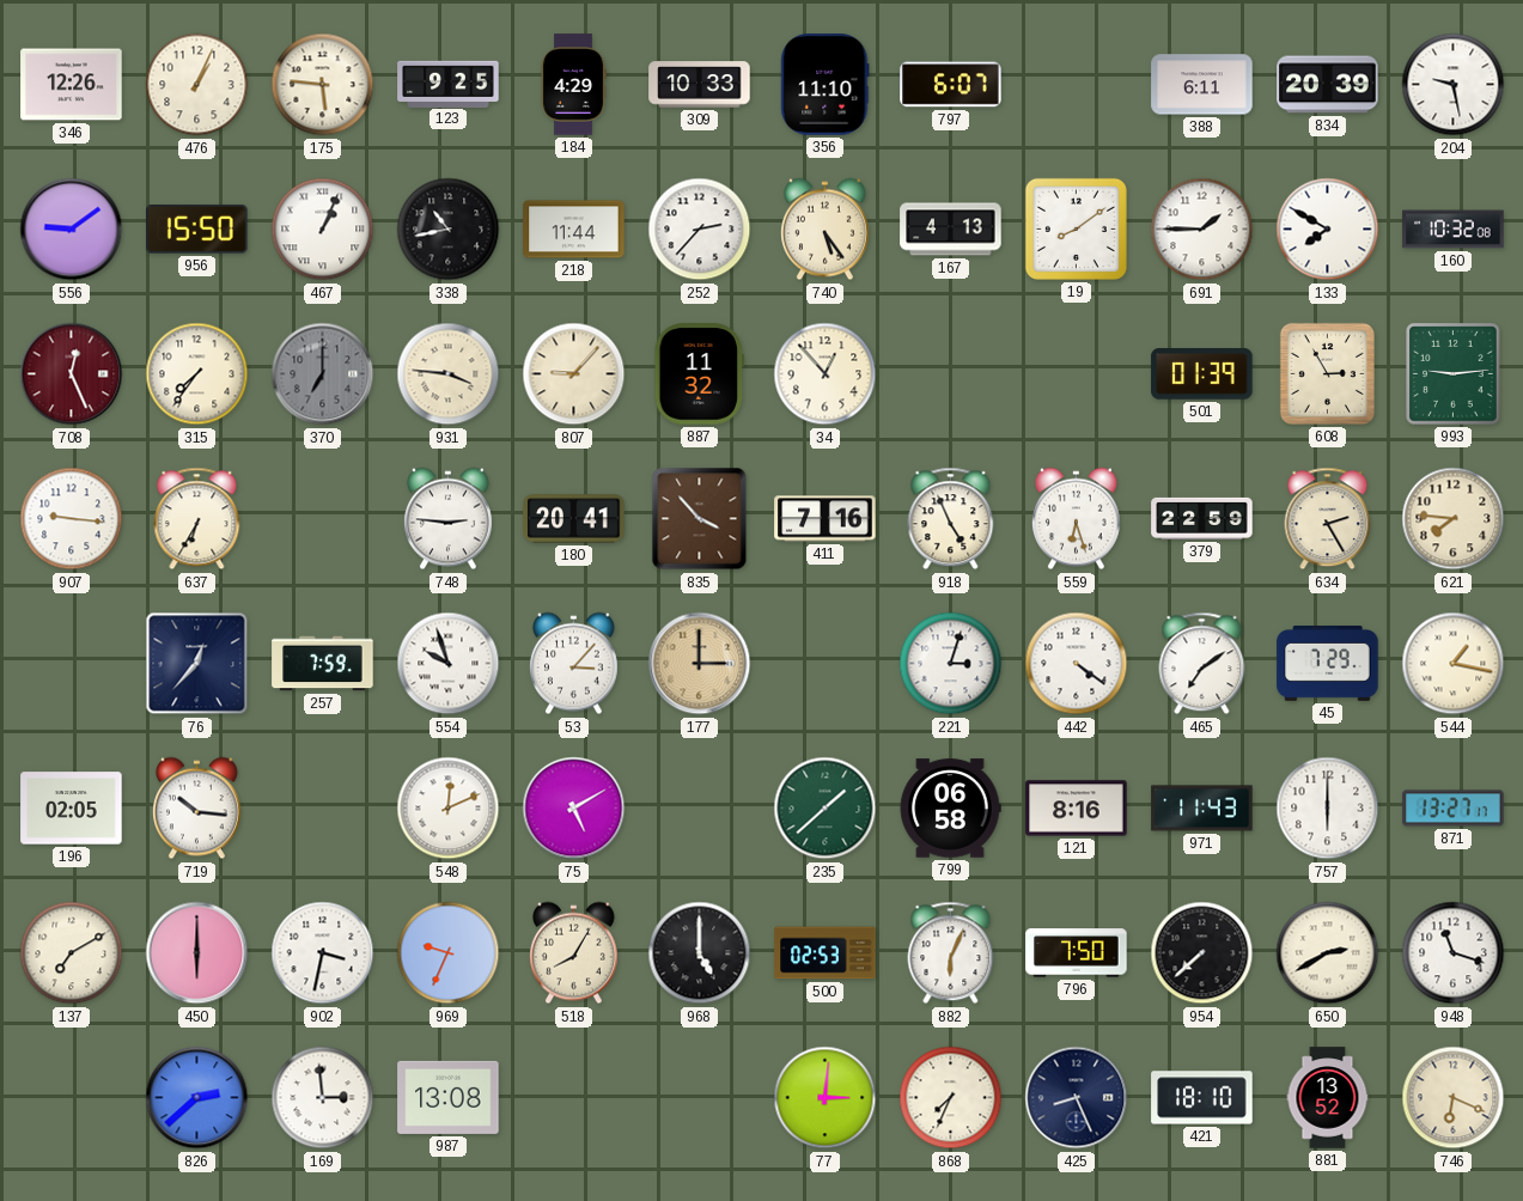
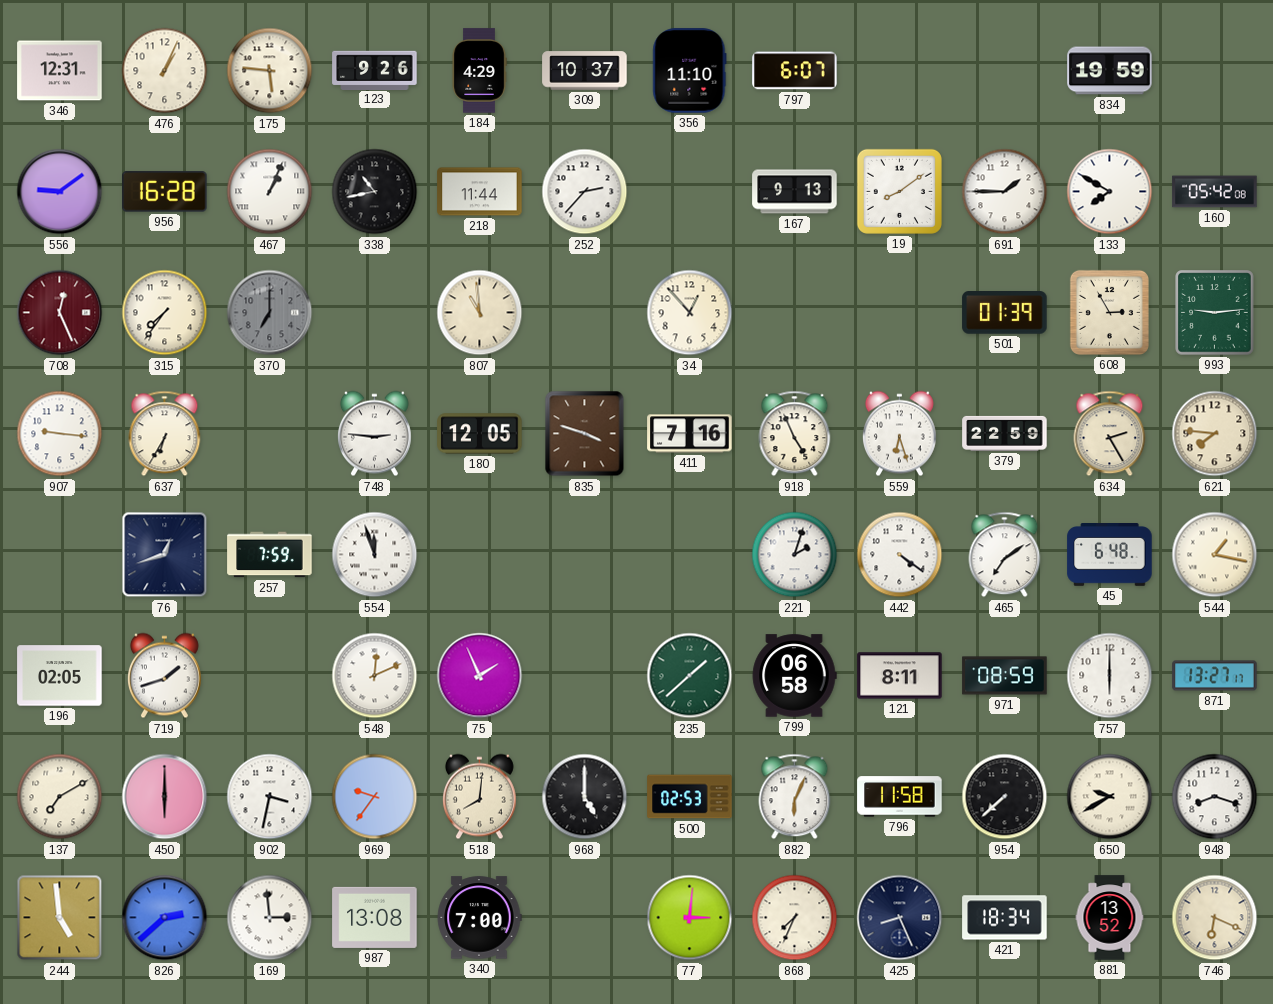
346: 12:26 -> 12:31
123: 9:25 -> 9:26
309: 10:33 -> 10:37
388: 6:11 -> none
834: 20:39 -> 19:59
204: 9:28 -> none
956: 15:50 -> 16:28
740: 5:24 -> none
167: 4:13 -> 9:13
160: 10:32 -> 05:42
931: 3:46 -> none
807: 9:07 -> 10:59
887: 11:32 -> none
180: 20:41 -> 12:05
835: 3:53 -> 3:48
76: 12:37 -> 12:42
554: 9:57 -> 11:57
53: 3:07 -> none
177: 3:00 -> none
221: 3:03 -> 2:03
45: 7:29 -> 6:48
719: 10:16 -> 1:42
75: 5:10 -> 1:56
121: 8:16 -> 8:11
971: 11:43 -> 08:59
969: 9:34 -> 9:36
518: 8:05 -> 8:01
796: 7:50 -> 11:58
650: 2:40 -> 9:40
948: 11:18 -> 8:18
244: none -> 4:59
340: none -> 7:00
421: 18:10 -> 18:34
